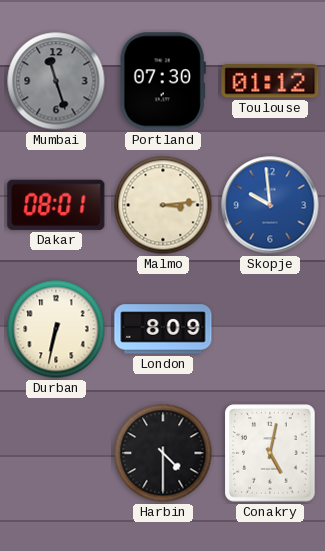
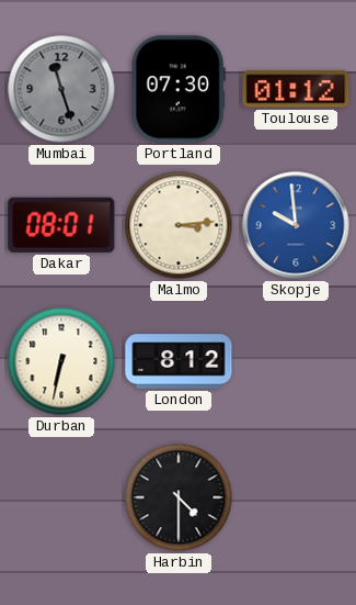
London: 8:09 -> 8:12
Conakry: 5:02 -> none
